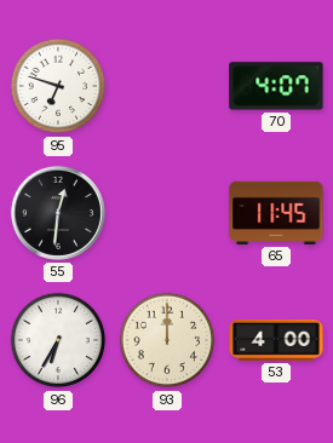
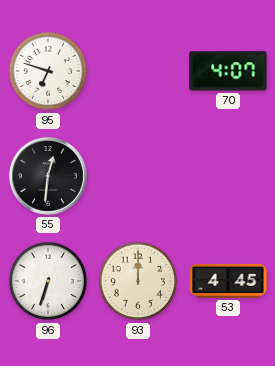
65: 11:45 -> none
96: 6:35 -> 6:33
53: 4:00 -> 4:45
